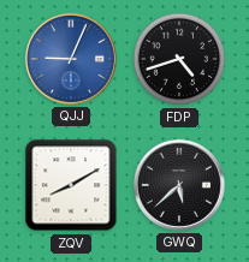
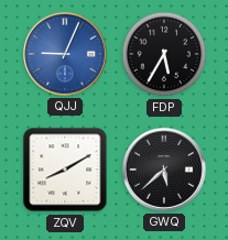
FDP: 4:42 -> 5:35
